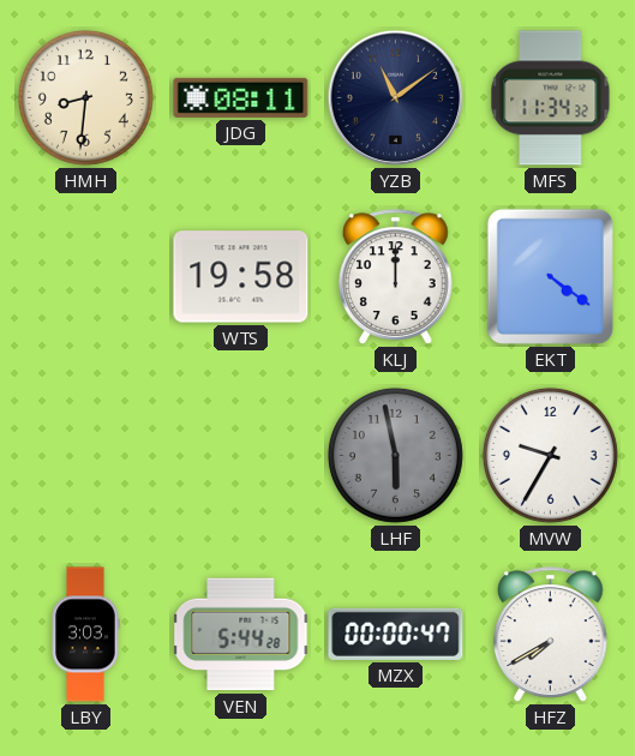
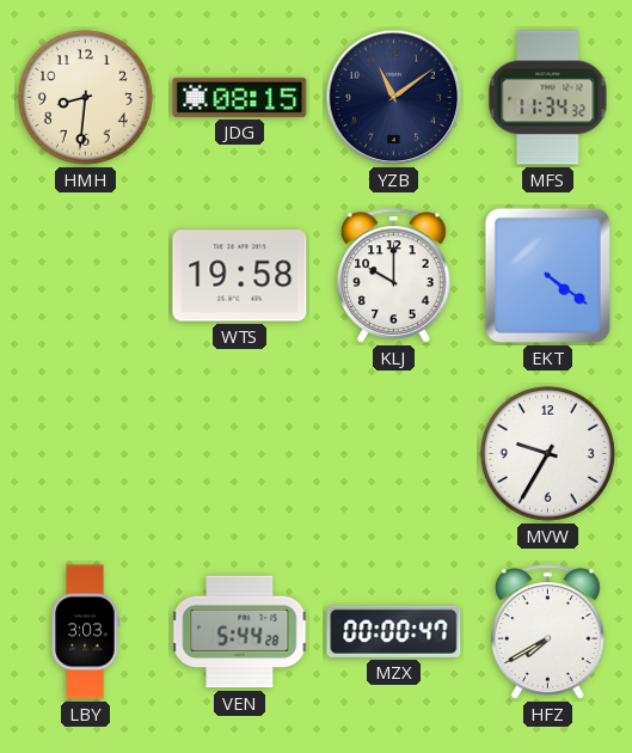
JDG: 08:11 -> 08:15
KLJ: 12:00 -> 10:00
LHF: 5:58 -> none
